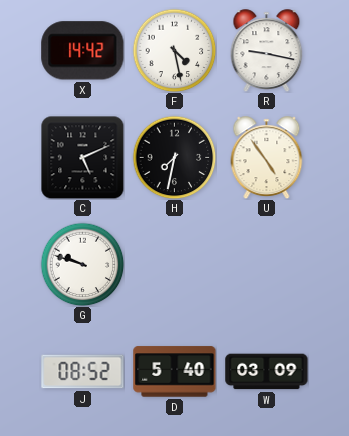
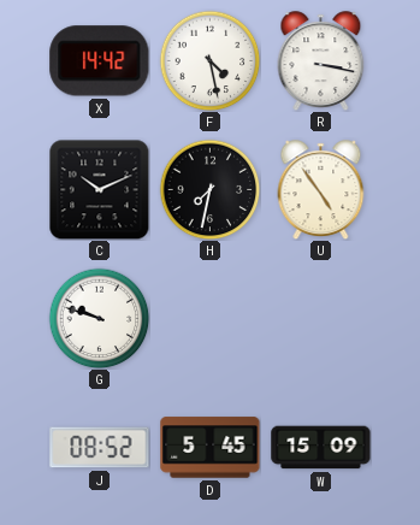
R: 9:17 -> 3:17
C: 5:11 -> 10:11
D: 5:40 -> 5:45
W: 03:09 -> 15:09
